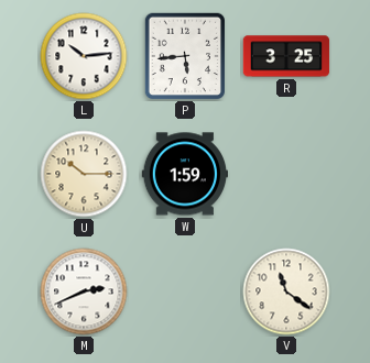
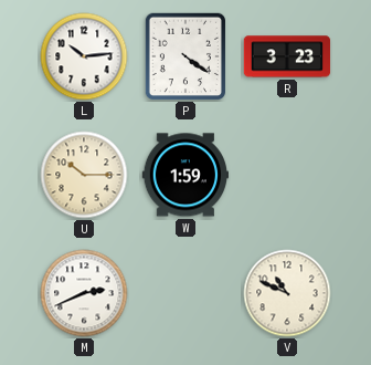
P: 5:44 -> 4:21
R: 3:25 -> 3:23
V: 11:21 -> 10:49
